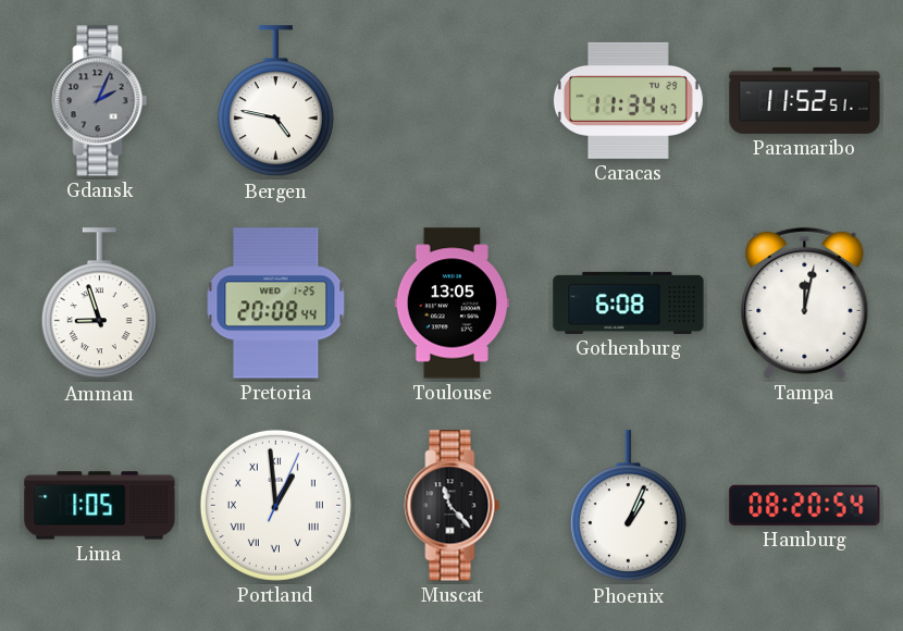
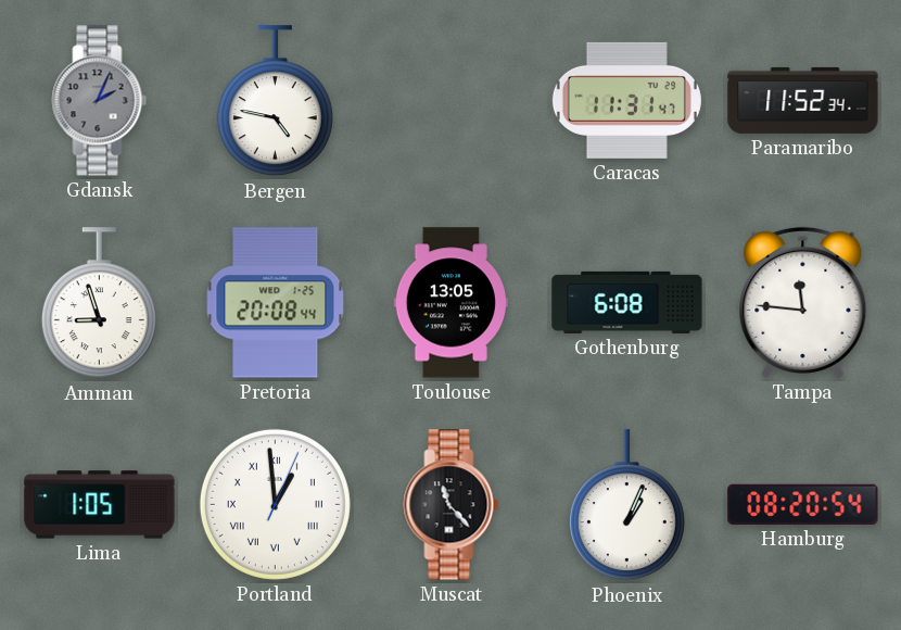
Caracas: 11:34 -> 11:31
Paramaribo: 11:52:51 -> 11:52:34
Tampa: 12:02 -> 11:46
